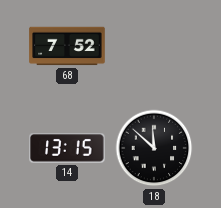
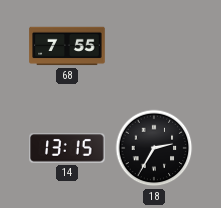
68: 7:52 -> 7:55
18: 11:52 -> 2:35
